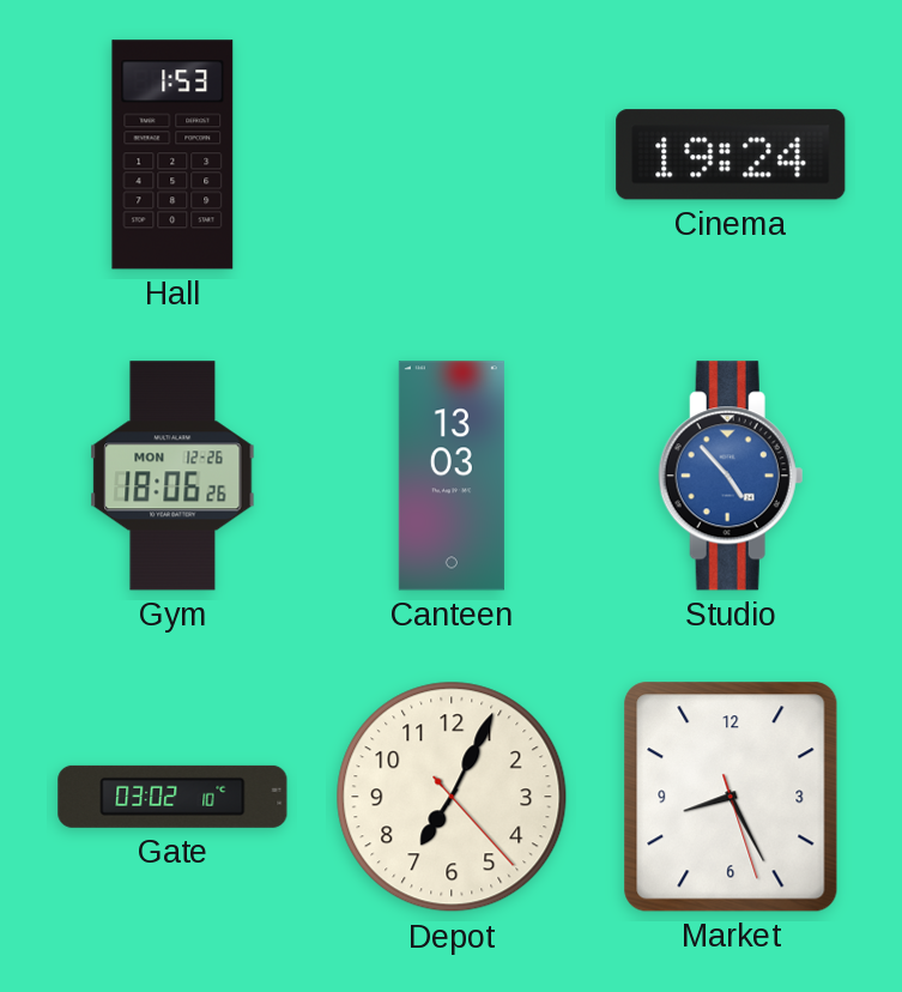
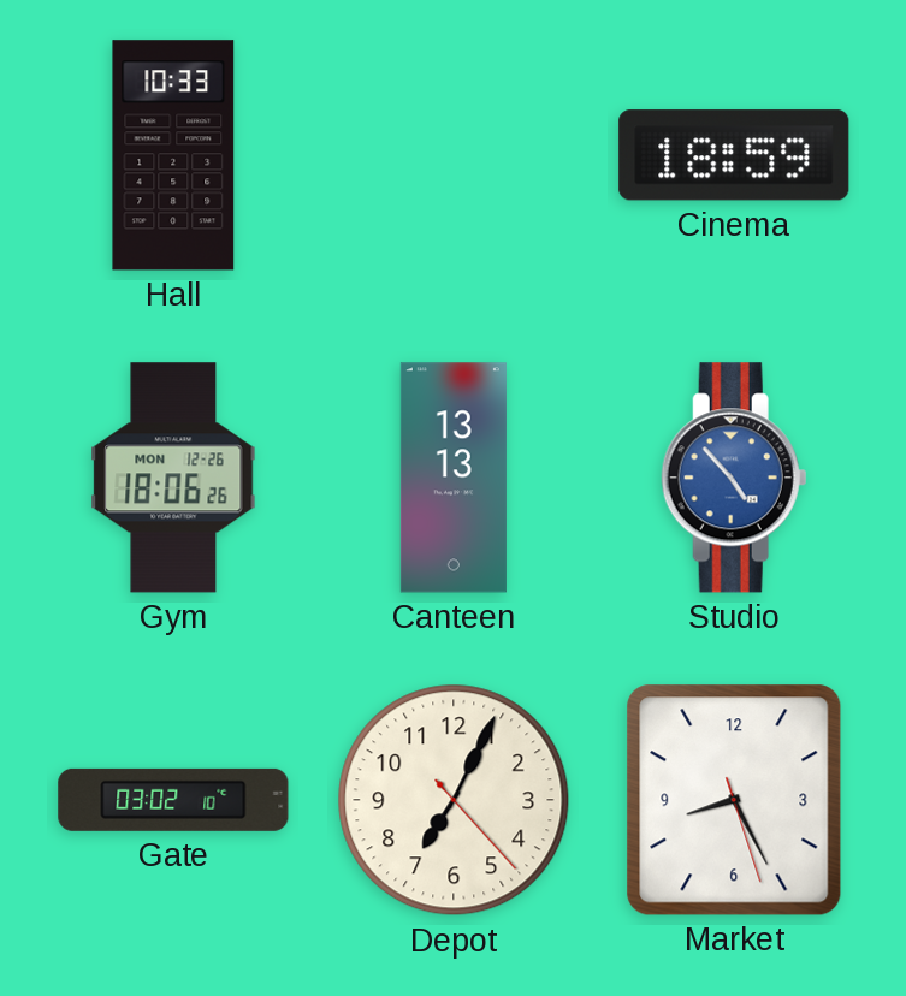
Hall: 1:53 -> 10:33
Cinema: 19:24 -> 18:59
Canteen: 13:03 -> 13:13
